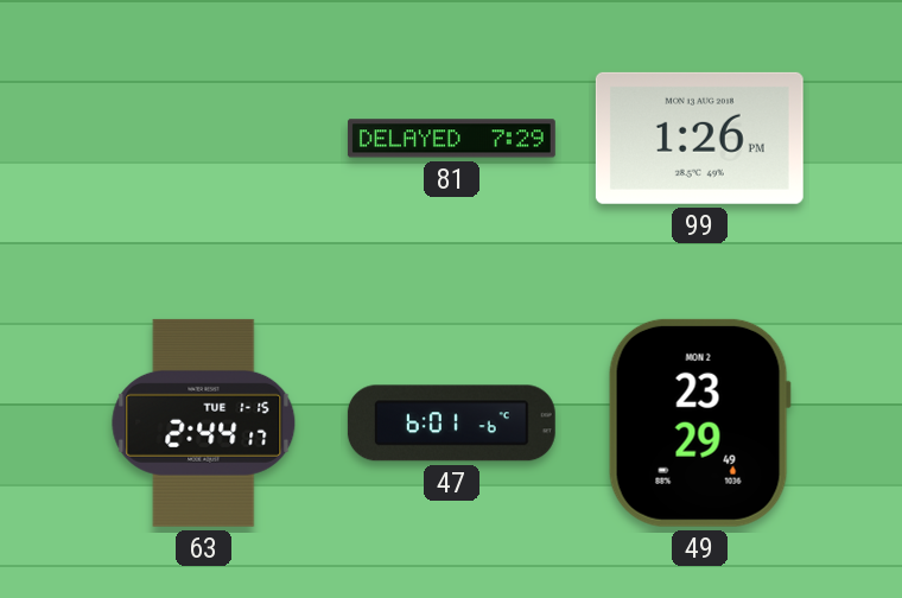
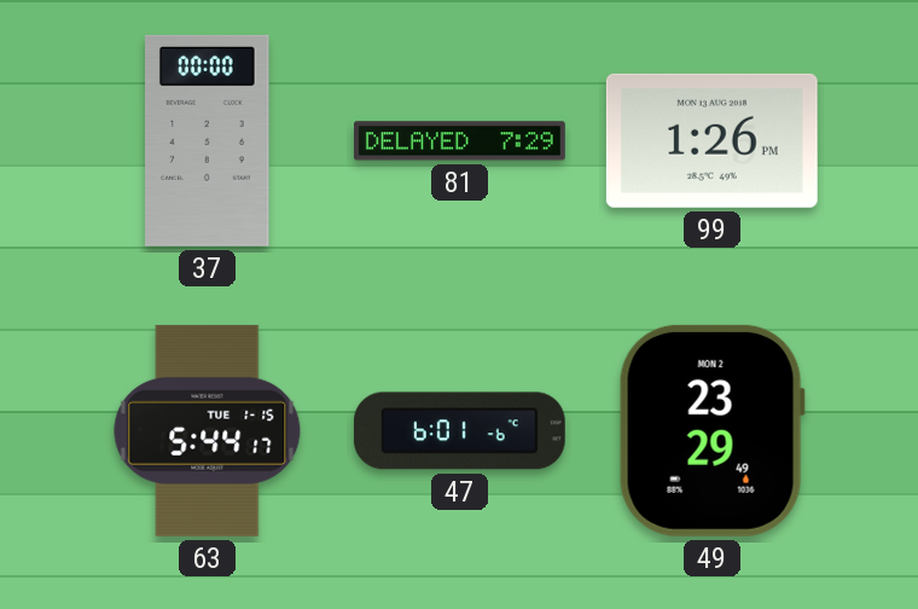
37: none -> 00:00
63: 2:44 -> 5:44
